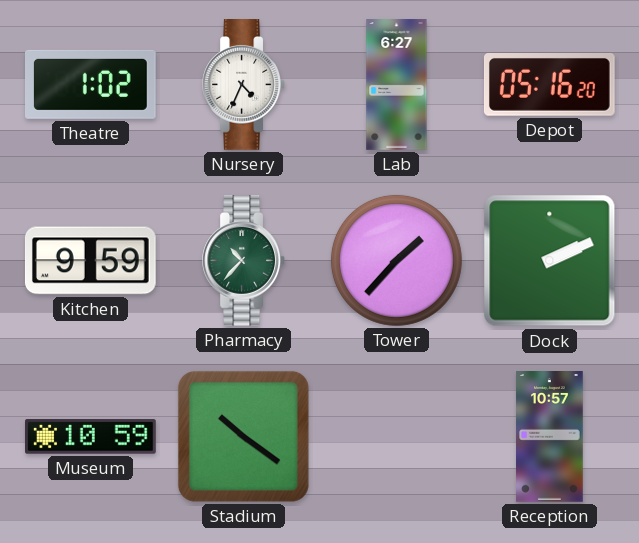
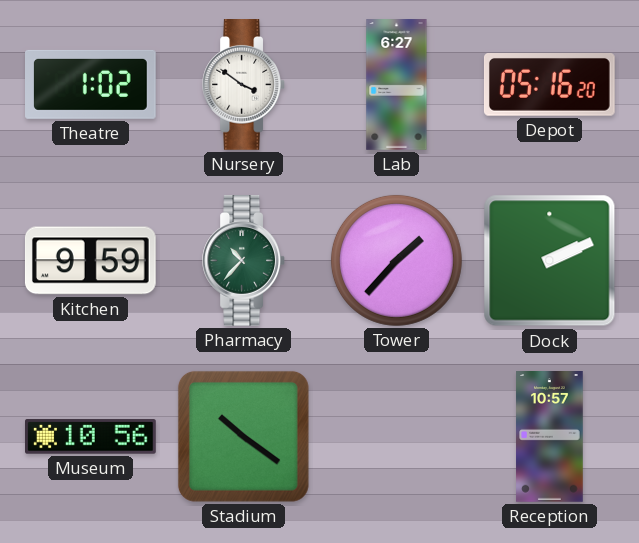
Nursery: 4:34 -> 3:51
Museum: 10:59 -> 10:56
